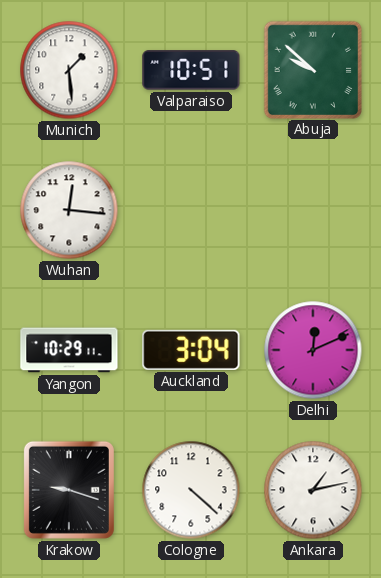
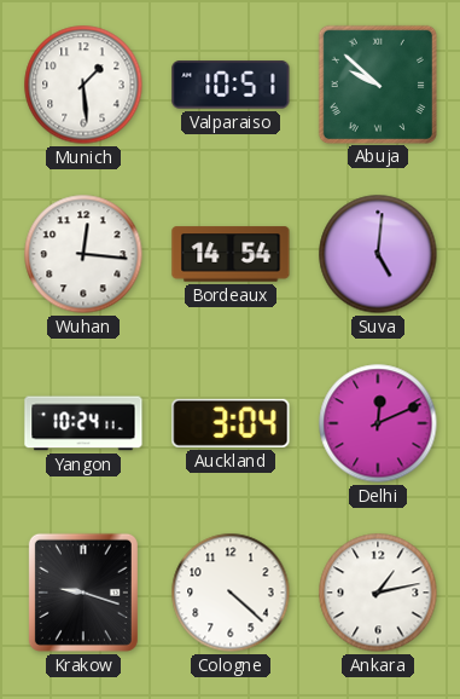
Bordeaux: none -> 14:54
Suva: none -> 5:01
Yangon: 10:29 -> 10:24
